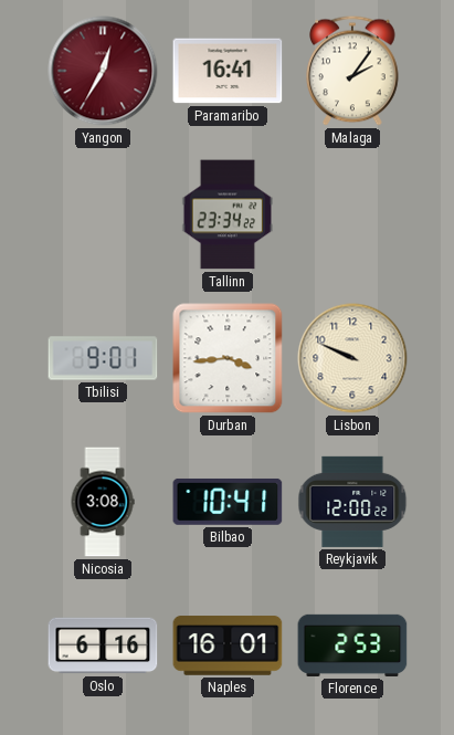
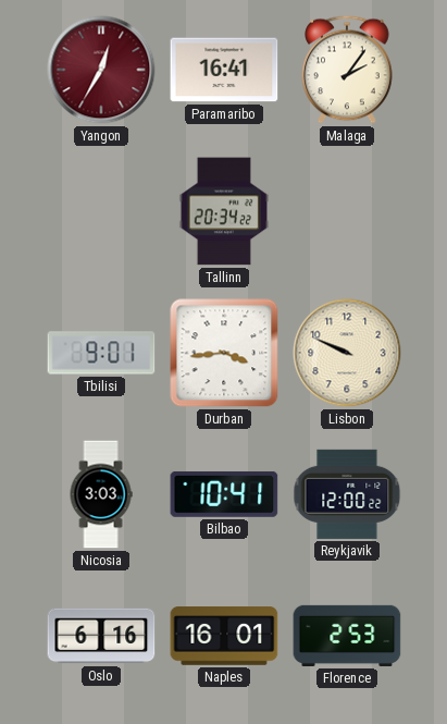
Tallinn: 23:34 -> 20:34
Nicosia: 3:08 -> 3:03
